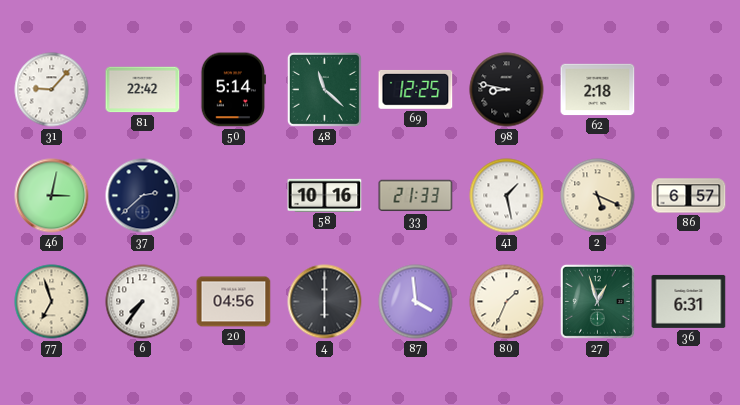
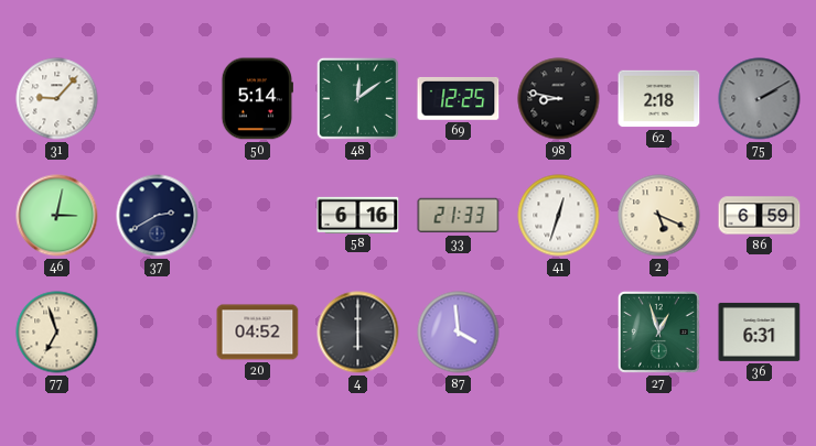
81: 22:42 -> none
48: 11:22 -> 12:09
75: none -> 2:10
37: 2:38 -> 2:40
58: 10:16 -> 6:16
41: 1:28 -> 12:33
86: 6:57 -> 6:59
6: 7:36 -> none
20: 04:56 -> 04:52
80: 1:34 -> none
